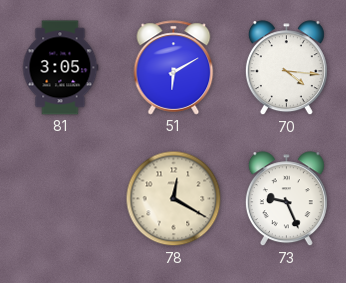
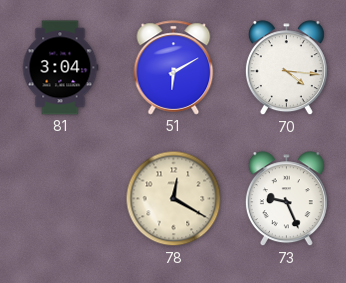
81: 3:05 -> 3:04
